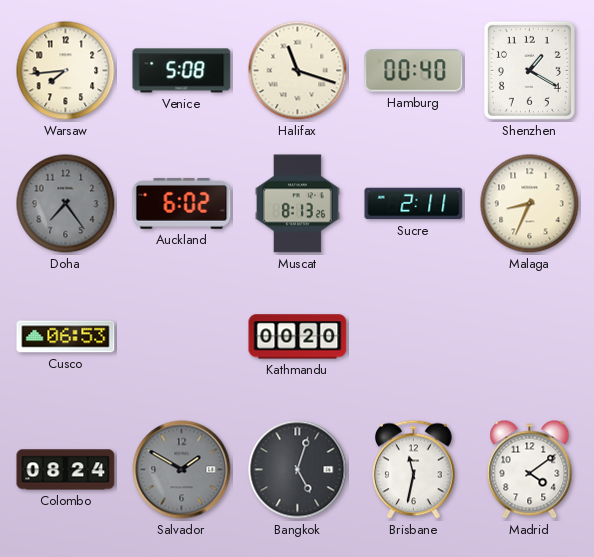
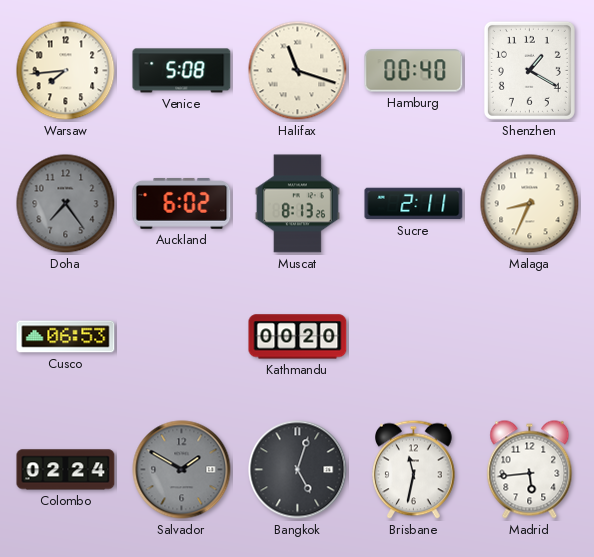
Colombo: 08:24 -> 02:24
Madrid: 4:09 -> 5:44
